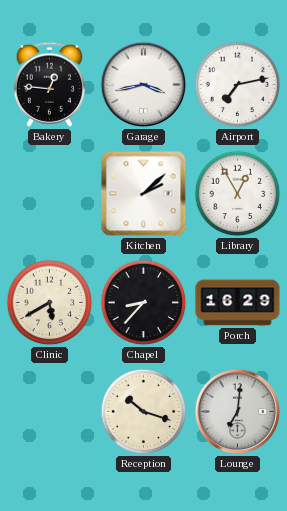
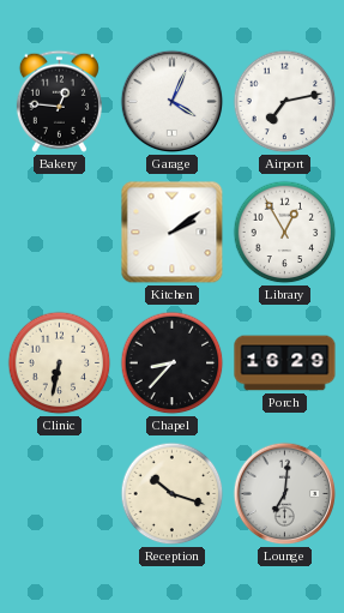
Garage: 3:43 -> 4:04
Kitchen: 2:08 -> 2:09
Clinic: 5:40 -> 6:32
